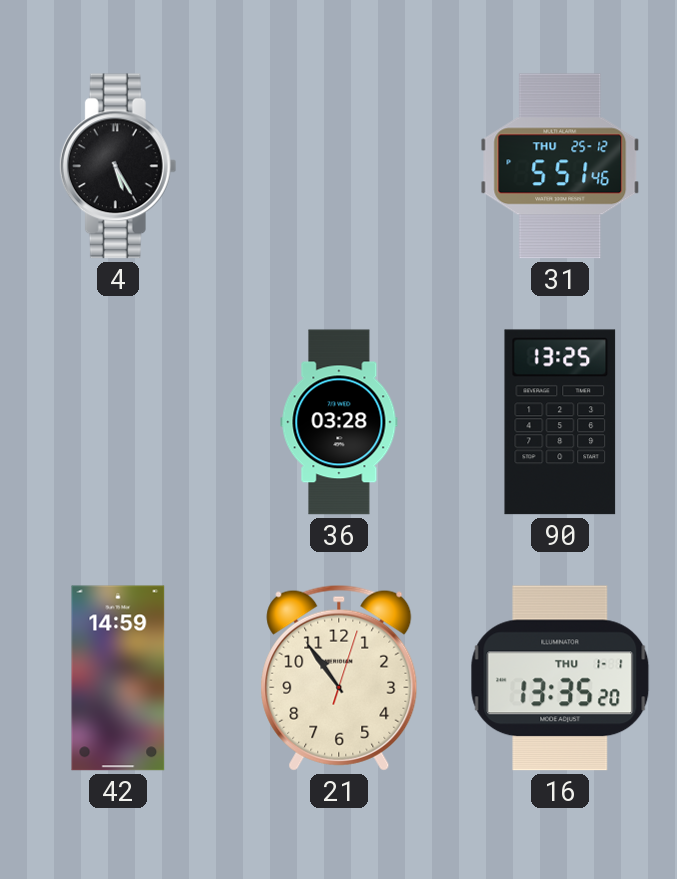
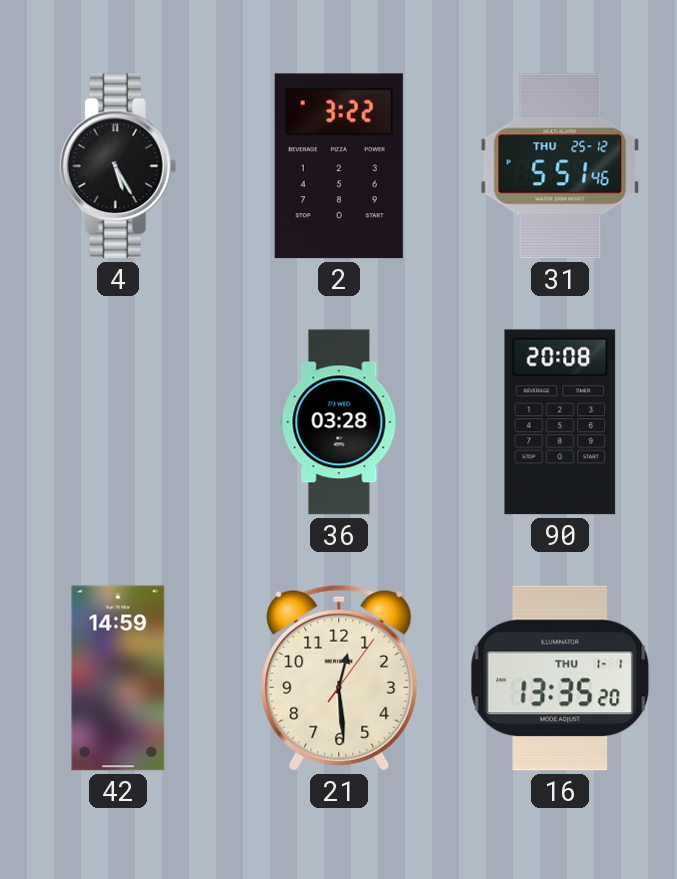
2: none -> 3:22
90: 13:25 -> 20:08
21: 10:54 -> 12:29
